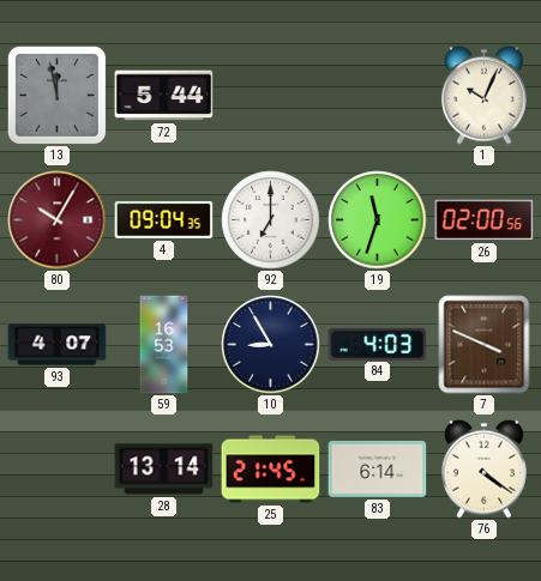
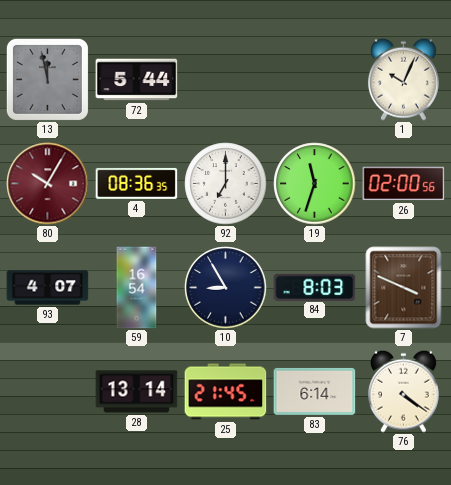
4: 09:04 -> 08:36
59: 16:53 -> 16:54
84: 4:03 -> 8:03
